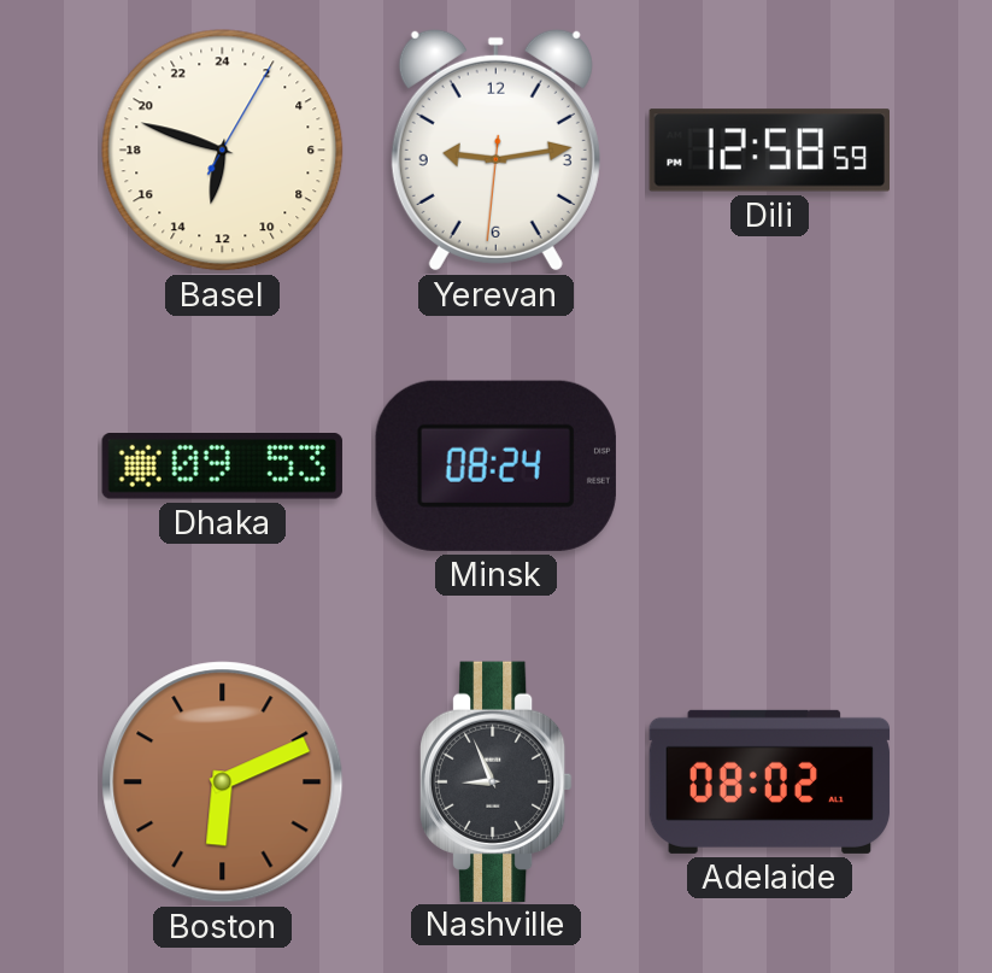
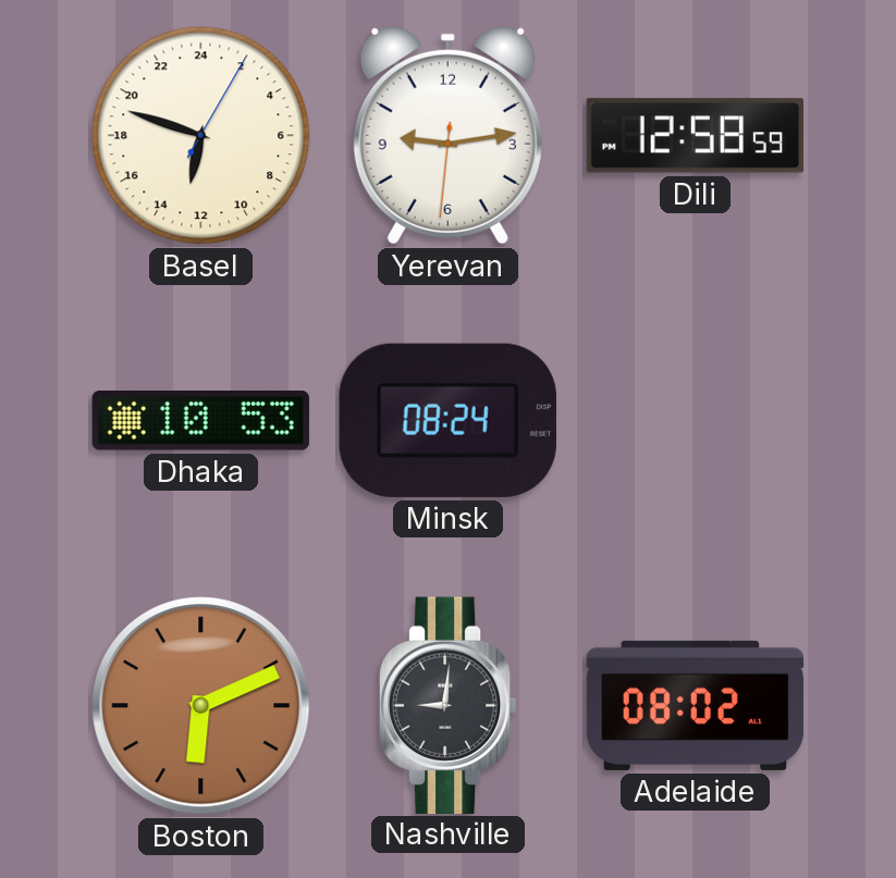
Dhaka: 09:53 -> 10:53
Nashville: 8:56 -> 9:01
